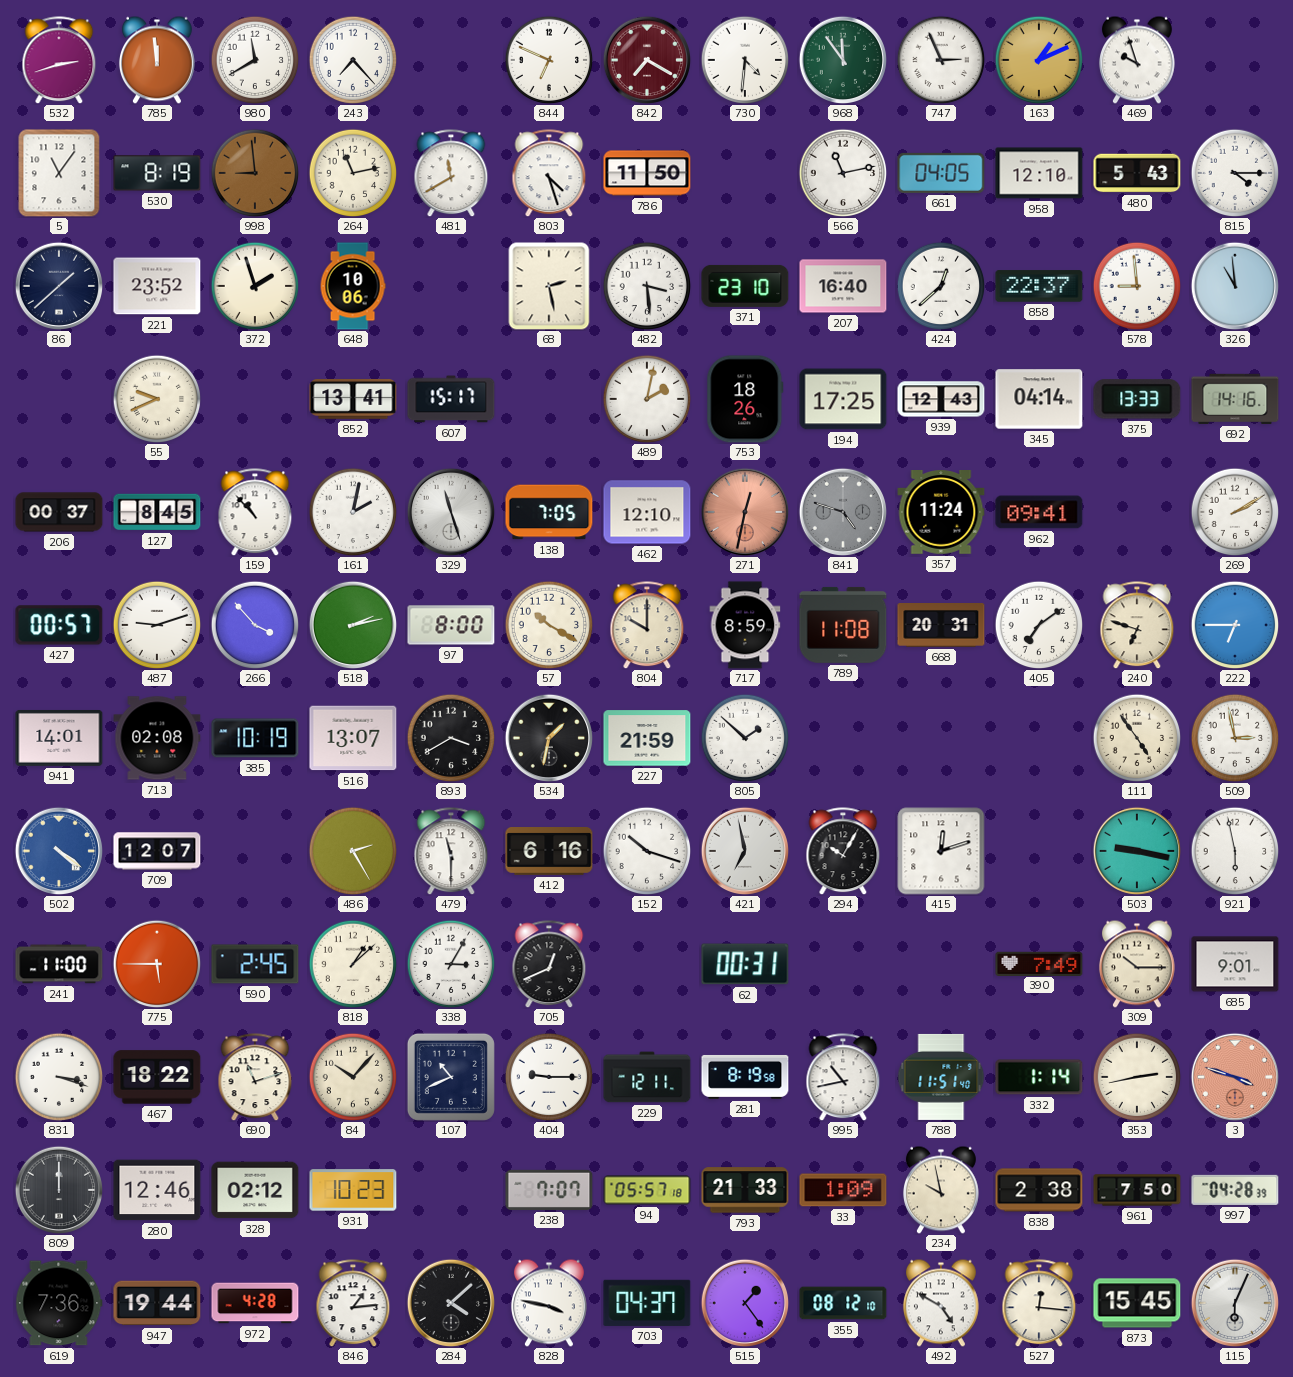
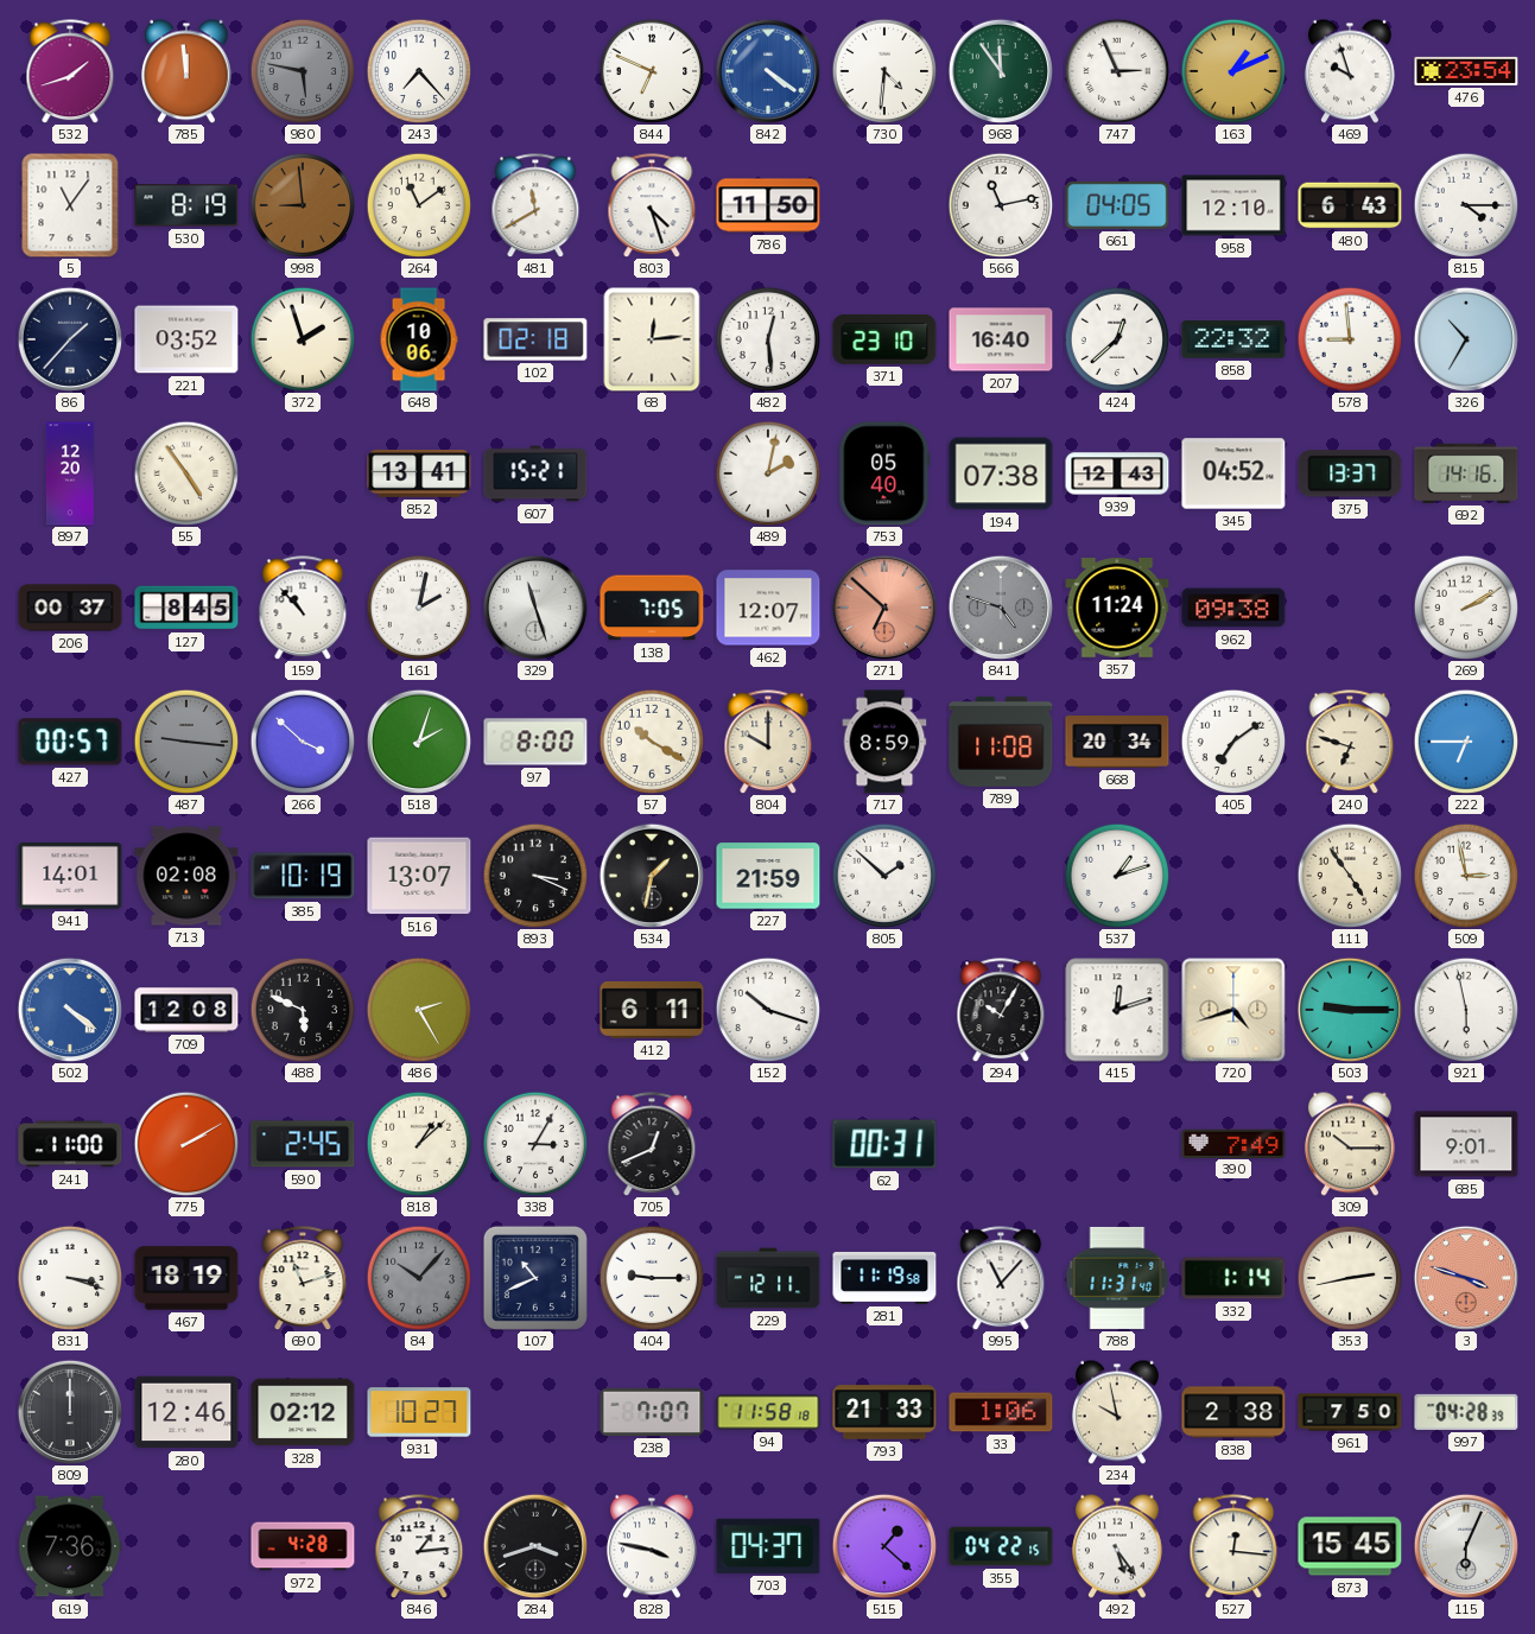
532: 2:42 -> 1:42
980: 11:40 -> 5:47
980 dial: white -> grey
842: 7:20 -> 4:21
842 dial: burgundy -> blue
476: none -> 23:54
264: 11:13 -> 11:09
480: 5:43 -> 6:43
86: 1:38 -> 1:37
221: 23:52 -> 03:52
102: none -> 02:18
68: 2:28 -> 12:14
482: 3:29 -> 12:29
858: 22:37 -> 22:32
326: 10:59 -> 10:35
897: none -> 12:20
55: 9:41 -> 4:54
607: 15:17 -> 15:21
753: 18:26 -> 05:40
194: 17:25 -> 07:38
345: 04:14 -> 04:52
375: 13:33 -> 13:37
462: 12:10 -> 12:07
271: 12:32 -> 6:52
962: 09:41 -> 09:38
487: 9:12 -> 9:16
487 dial: white -> grey
266: 3:53 -> 3:52
518: 2:13 -> 2:03
668: 20:31 -> 20:34
893: 3:40 -> 3:19
537: none -> 1:12
709: 12:07 -> 12:08
488: none -> 5:49
479: 11:30 -> none
412: 6:16 -> 6:11
421: 6:58 -> none
720: none -> 4:42
503: 9:17 -> 9:15
775: 5:45 -> 2:10
467: 18:22 -> 18:19
84 dial: cream -> grey
281: 8:19 -> 11:19
995: 10:43 -> 11:07
788: 11:51 -> 11:31
931: 10:23 -> 10:27
94: 05:57 -> 11:58
33: 1:09 -> 1:06
947: 19:44 -> none
284: 4:08 -> 3:42
515: 1:24 -> 1:22
355: 08:12 -> 04:22
492: 4:50 -> 5:24
